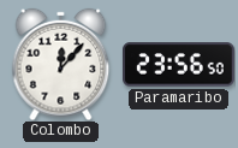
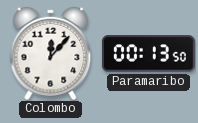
Paramaribo: 23:56 -> 00:13
